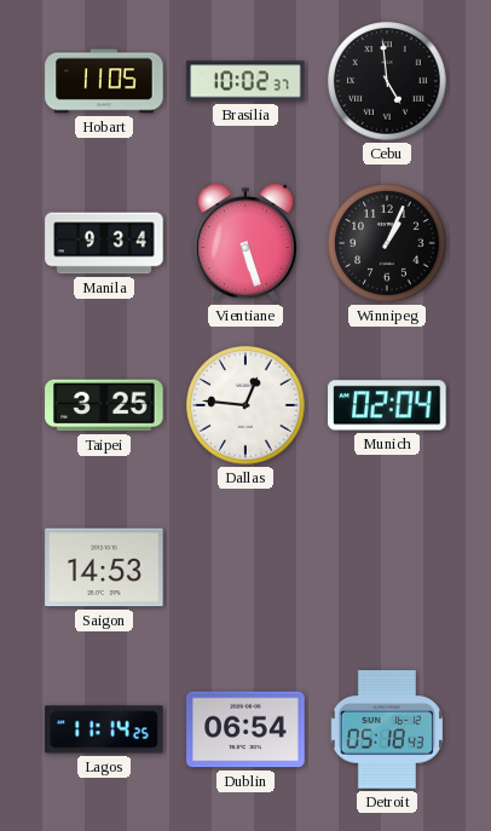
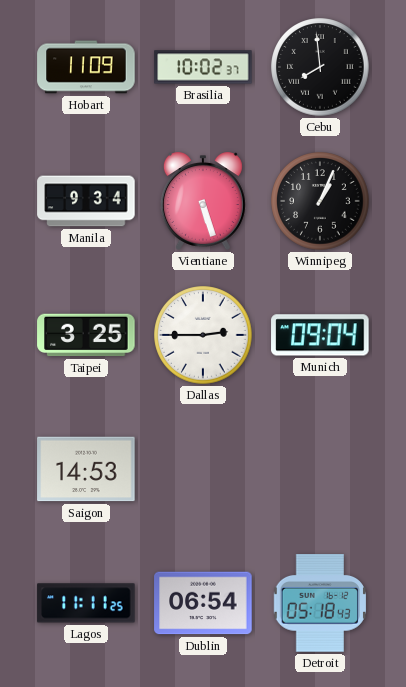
Hobart: 11:05 -> 11:09
Cebu: 4:59 -> 7:59
Dallas: 12:46 -> 2:45
Munich: 02:04 -> 09:04
Lagos: 11:14 -> 11:11
